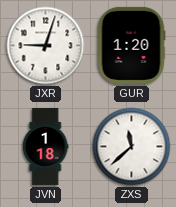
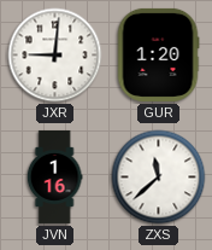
JXR: 9:03 -> 9:01
JVN: 1:18 -> 1:16
